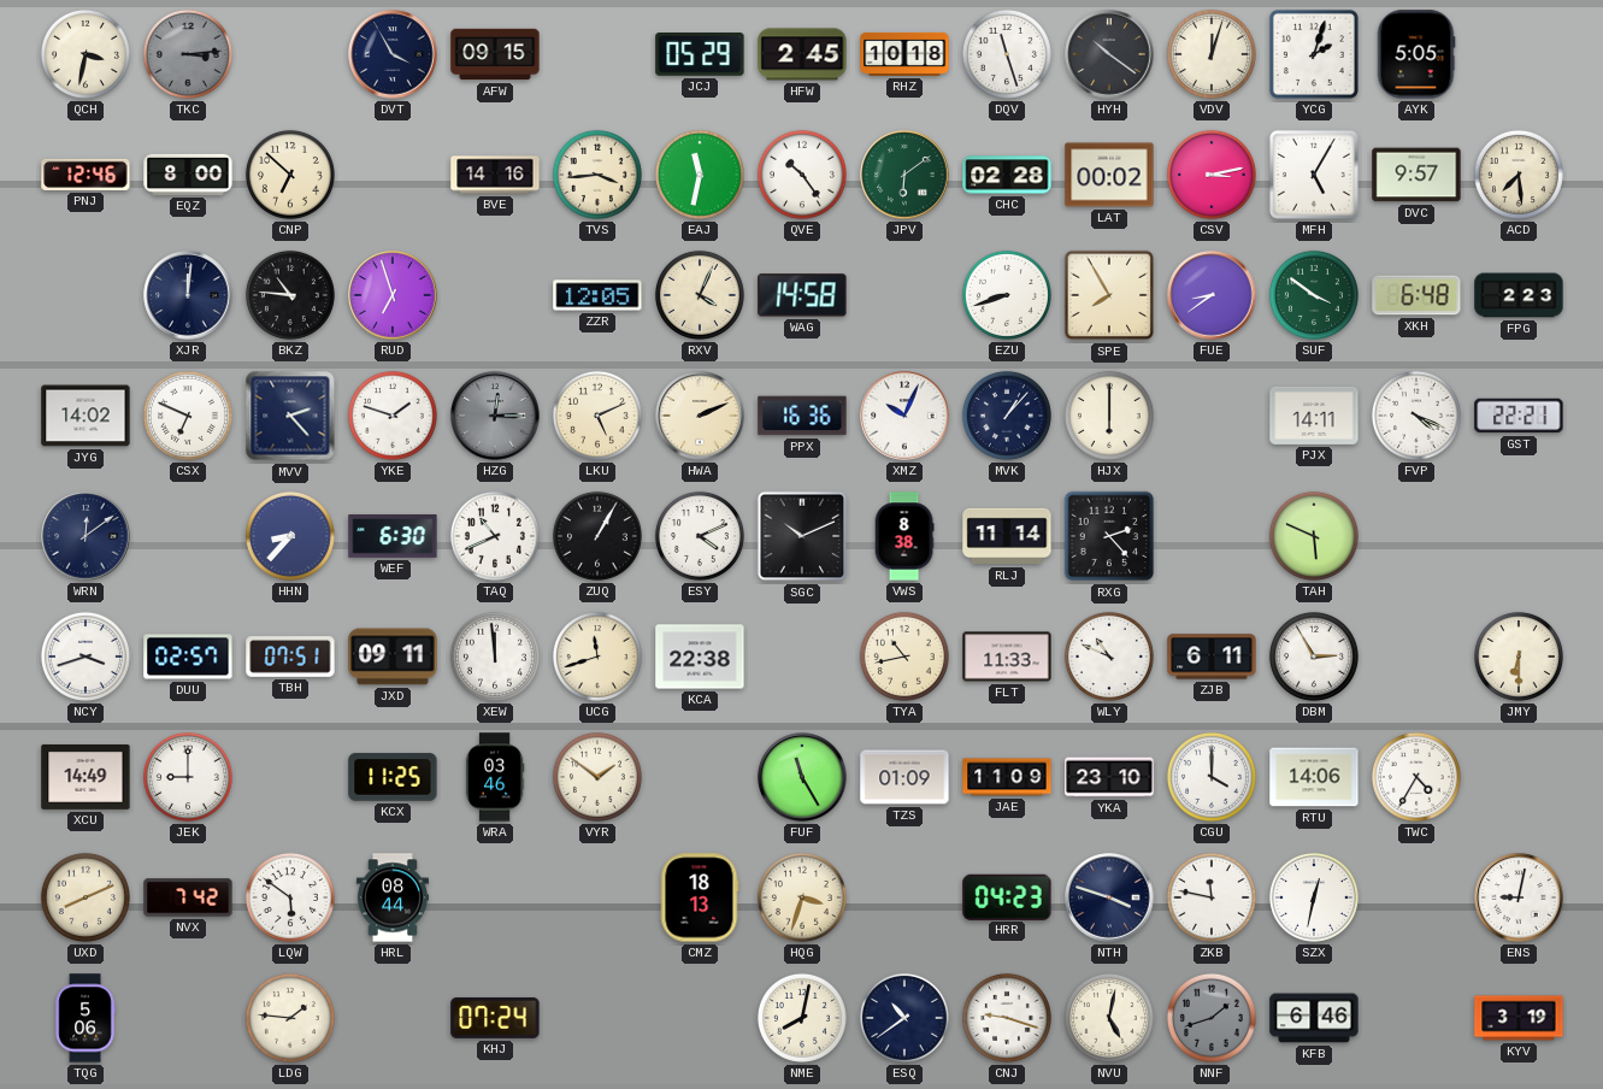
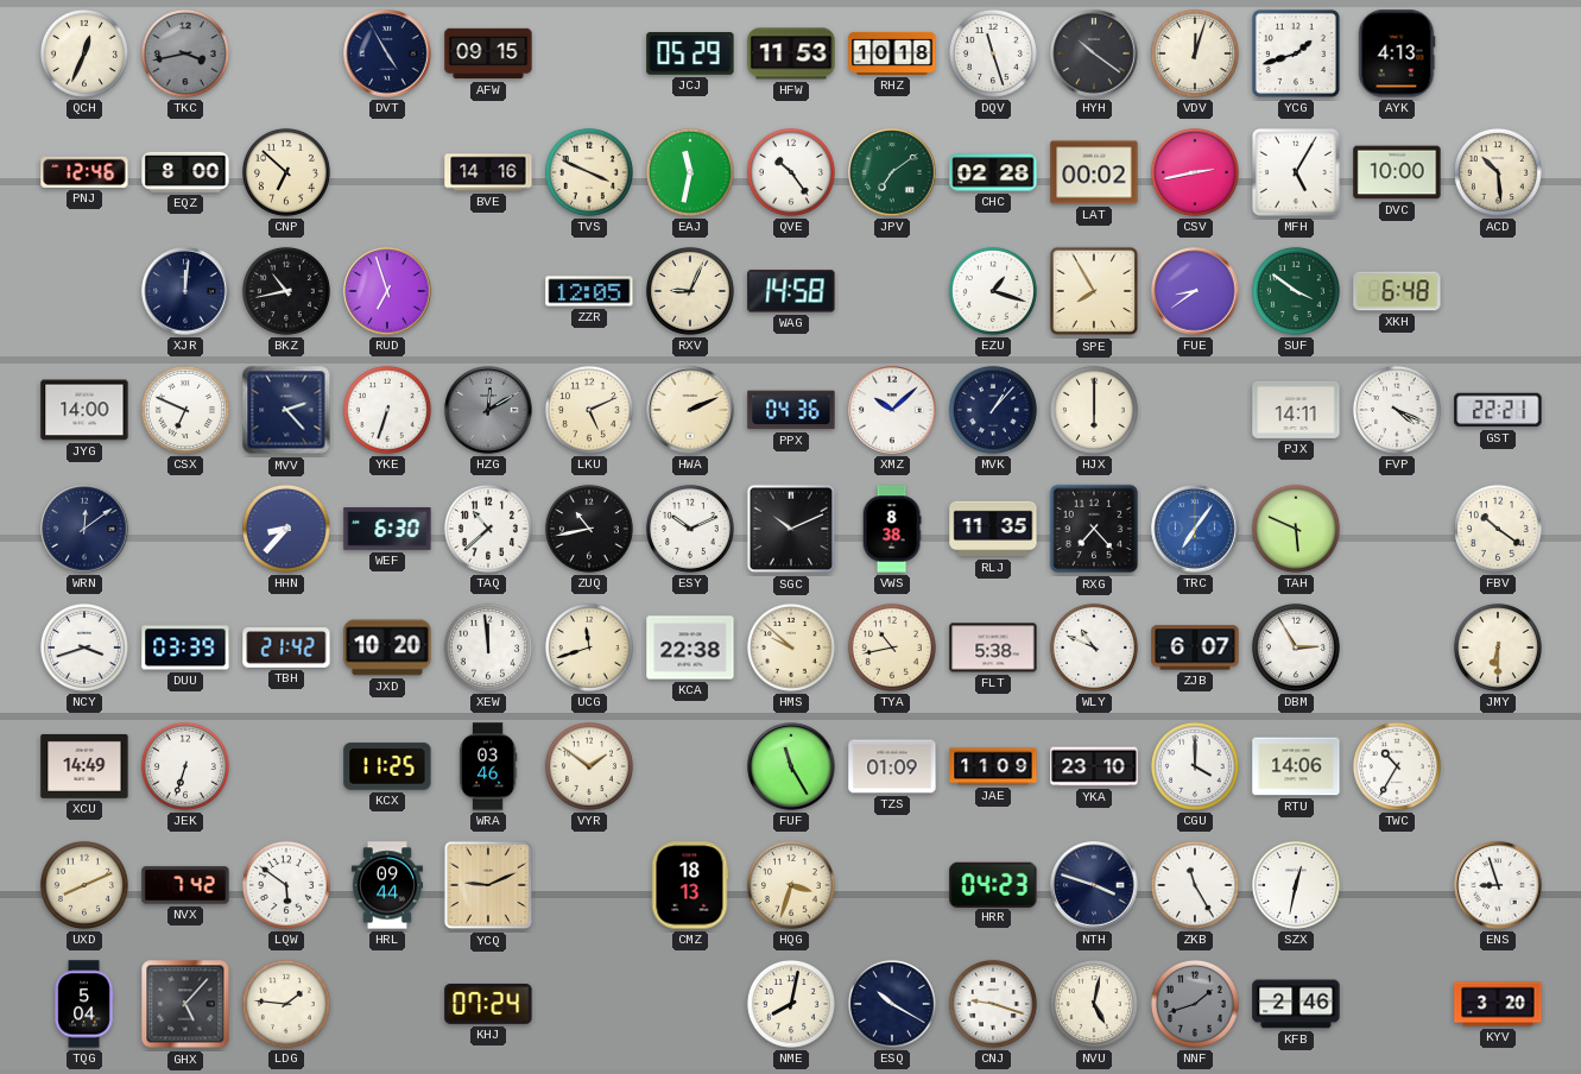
QCH: 3:32 -> 12:34
TKC: 3:14 -> 3:43
DVT: 3:55 -> 4:55
HFW: 2:45 -> 11:53
YCG: 2:03 -> 1:42
AYK: 5:05 -> 4:13
TVS: 3:44 -> 3:49
JPV: 6:09 -> 7:09
CSV: 3:13 -> 2:43
DVC: 9:57 -> 10:00
ACD: 7:29 -> 10:29
BKZ: 10:46 -> 10:43
RXV: 4:04 -> 9:04
EZU: 8:42 -> 1:18
FPG: 2:23 -> none
JYG: 14:02 -> 14:00
YKE: 1:48 -> 6:33
HZG: 12:15 -> 12:10
PPX: 16:36 -> 04:36
XMZ: 10:04 -> 10:08
TAQ: 10:41 -> 10:38
ZUQ: 1:05 -> 10:43
ESY: 4:11 -> 10:11
RLJ: 11:14 -> 11:35
RXG: 2:23 -> 7:23
TRC: none -> 7:06
FBV: none -> 10:21
DUU: 02:57 -> 03:39
TBH: 07:51 -> 21:42
JXD: 09:11 -> 10:20
HMS: none -> 9:52
FLT: 11:33 -> 5:38
ZJB: 6:11 -> 6:07
JEK: 9:00 -> 6:33
TWC: 4:35 -> 10:35
HRL: 08:44 -> 09:44
YCQ: none -> 9:11
ZKB: 11:47 -> 11:25
ENS: 9:02 -> 8:57
TQG: 5:06 -> 5:04
GHX: none -> 5:07
ESQ: 10:39 -> 10:20
KFB: 6:46 -> 2:46
KYV: 3:19 -> 3:20
